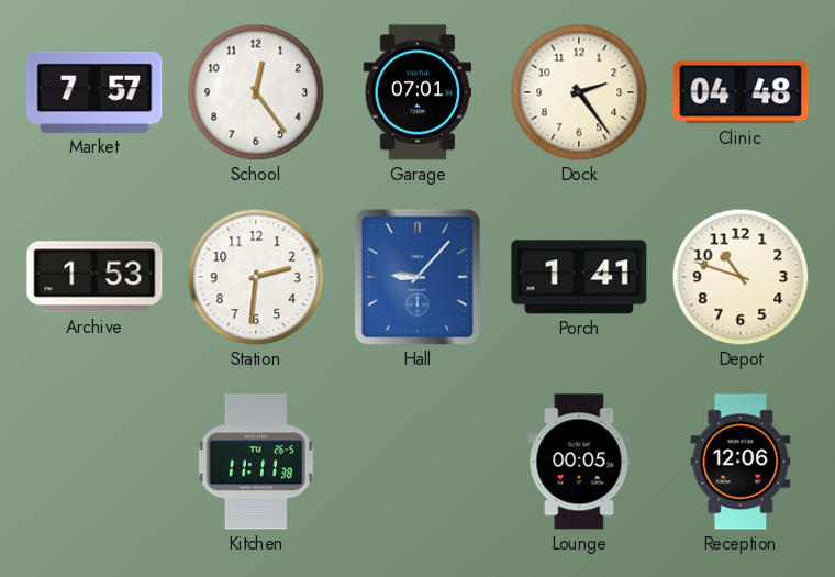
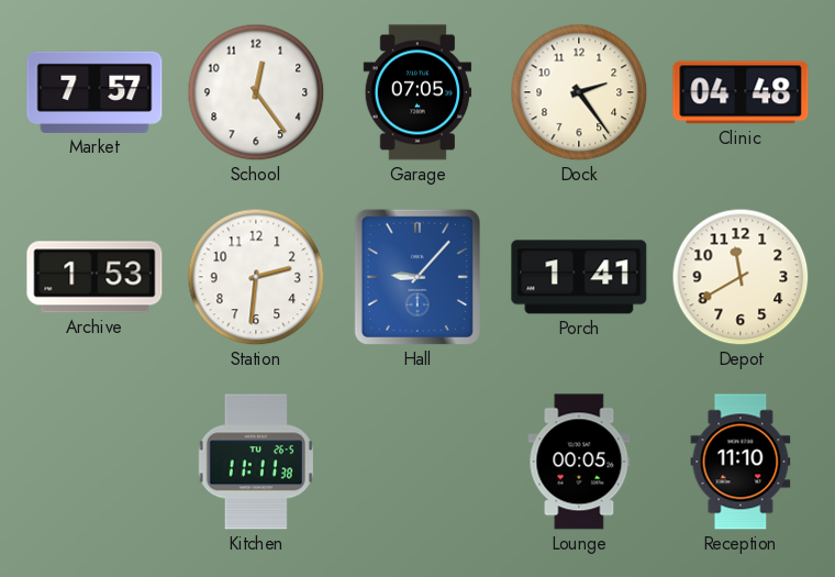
Garage: 07:01 -> 07:05
Depot: 10:48 -> 11:40
Reception: 12:06 -> 11:10
